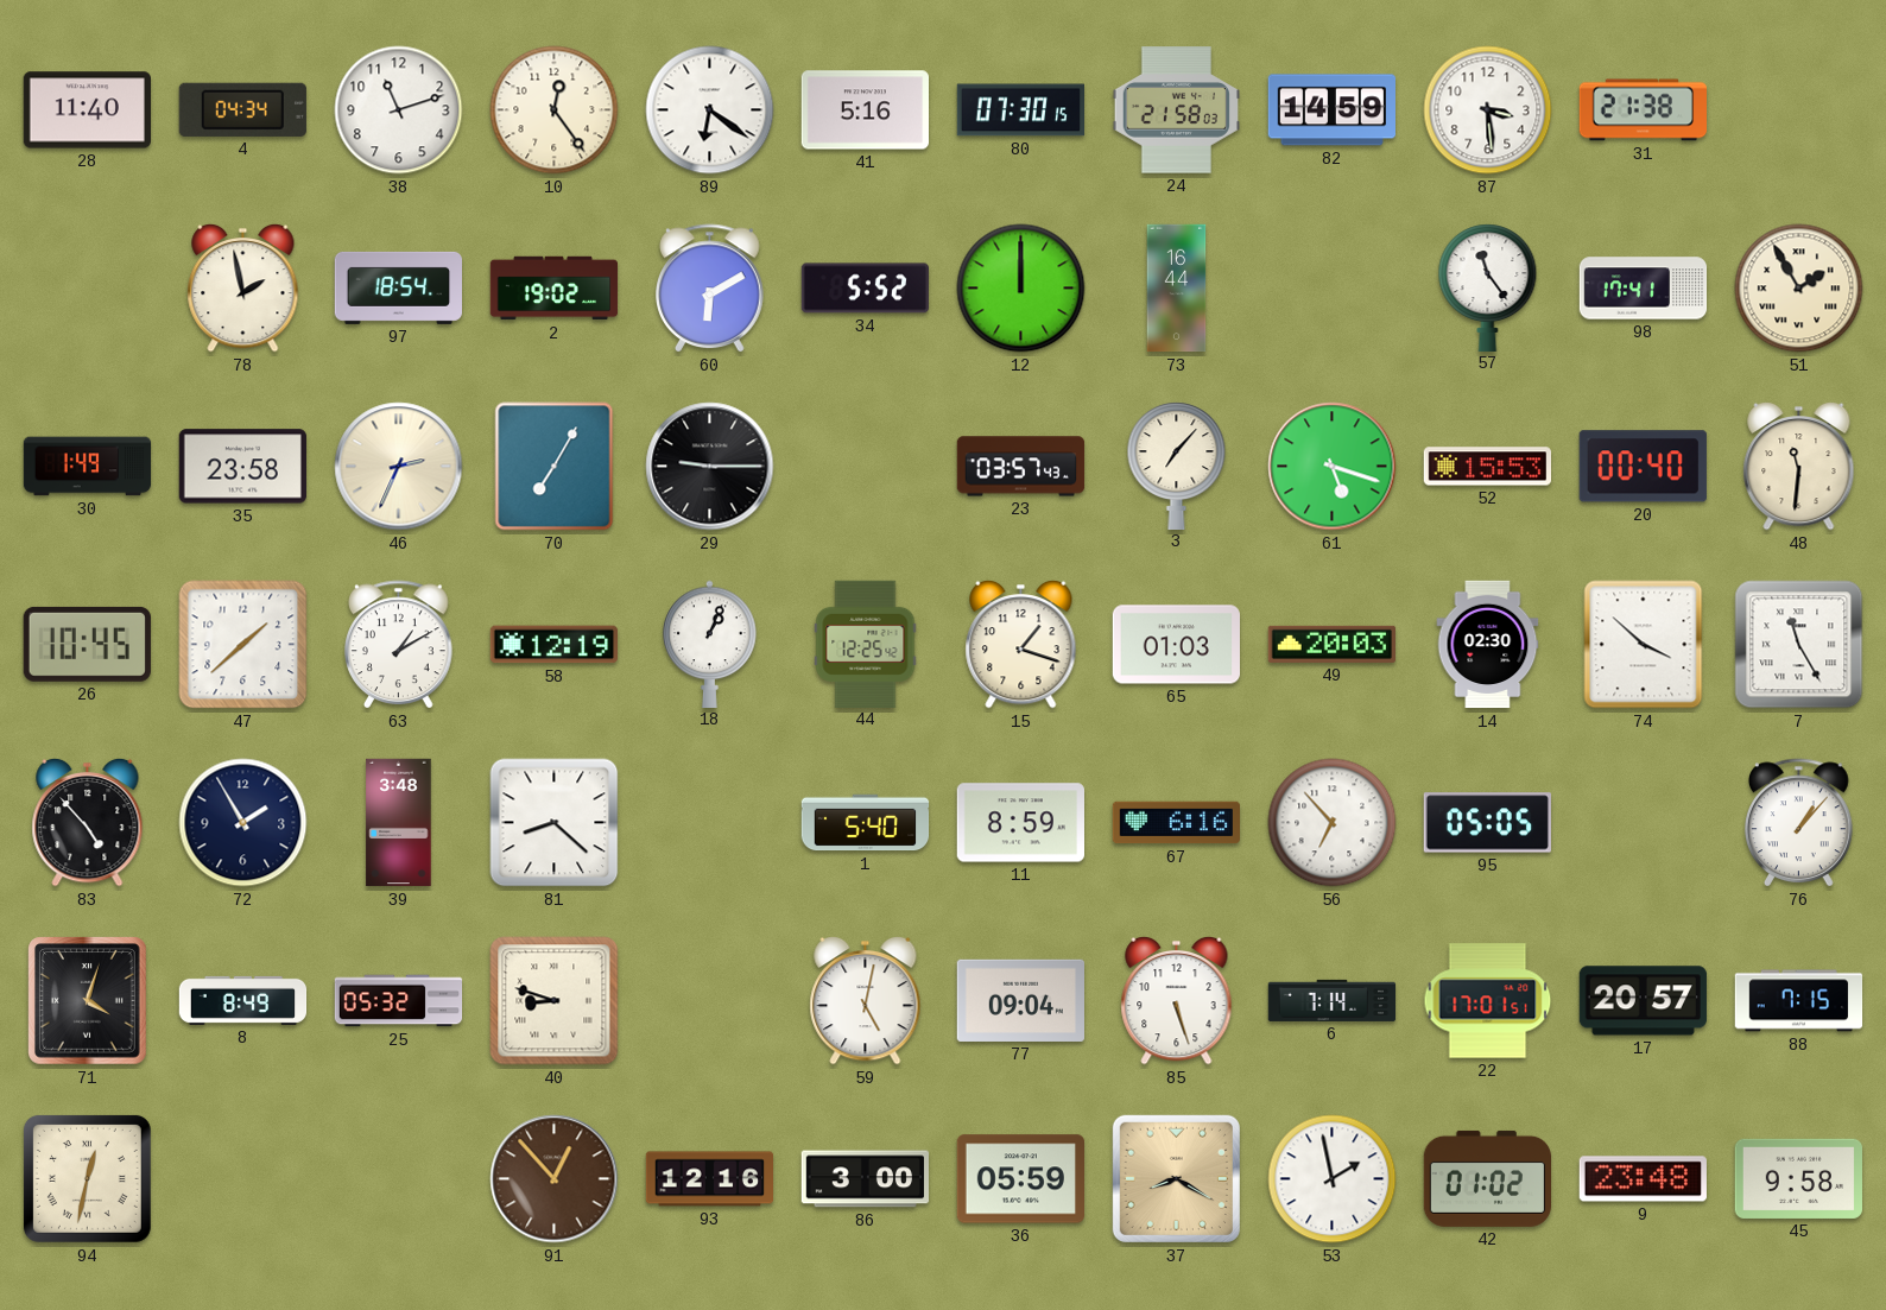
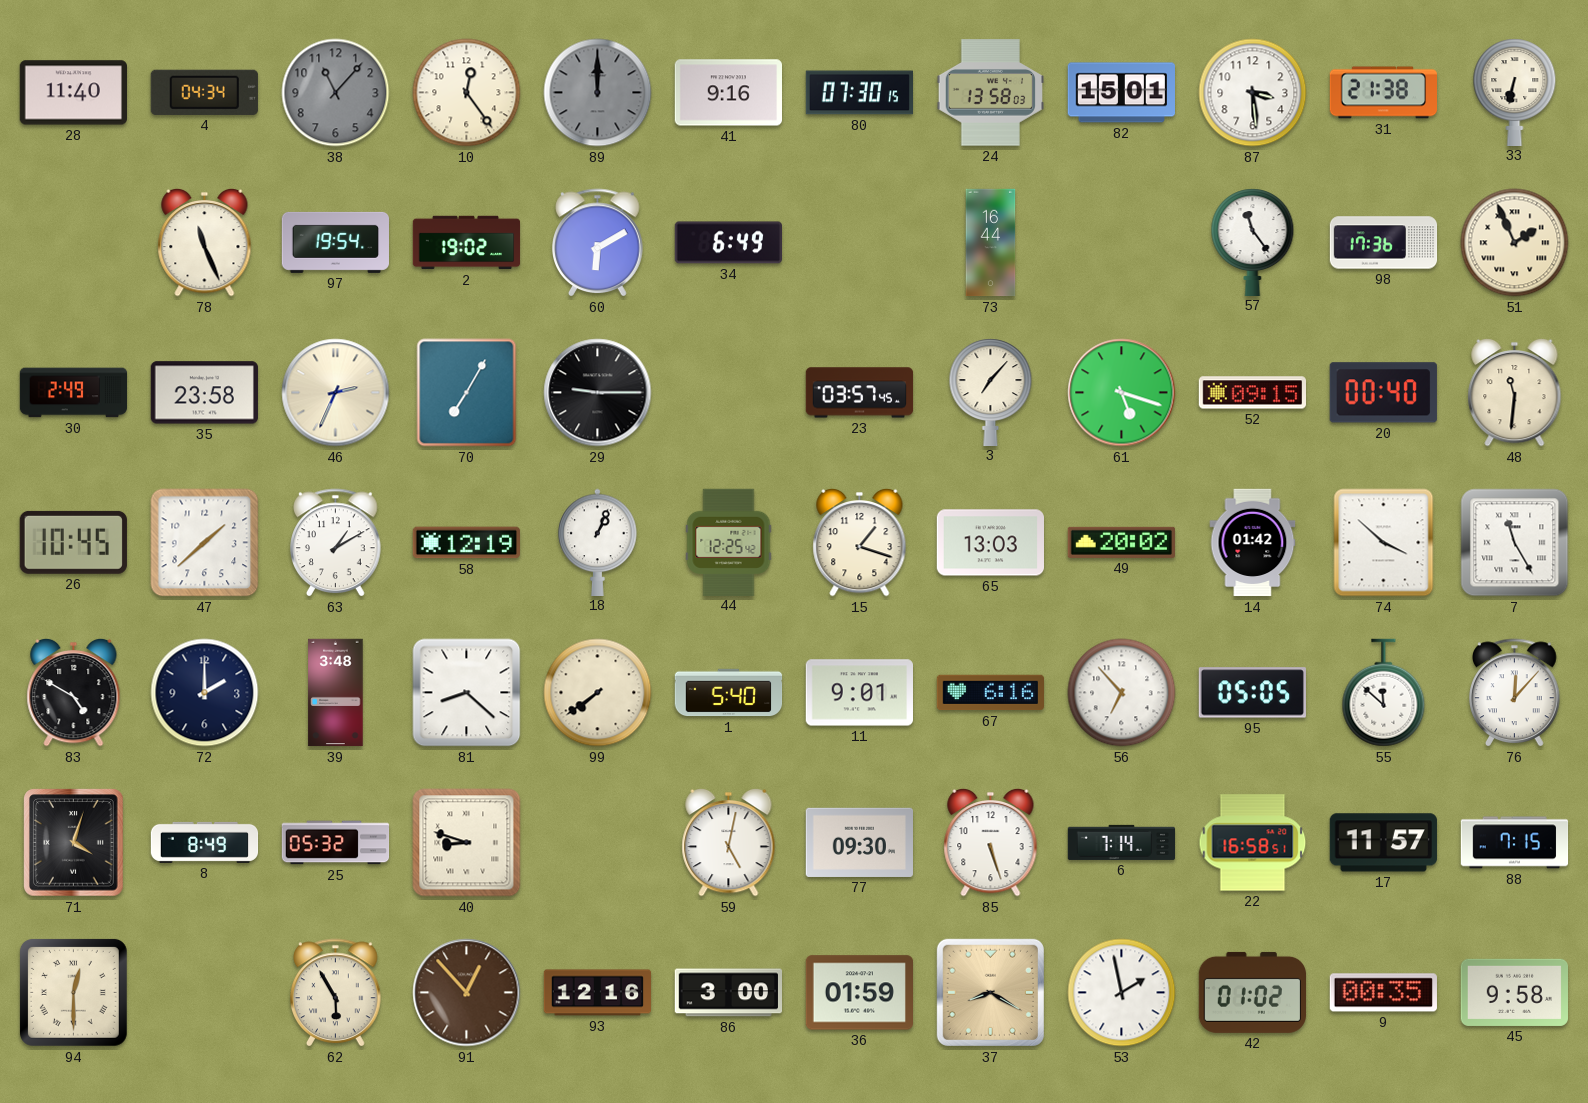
38: 11:12 -> 11:07
38 dial: white -> grey
89: 6:21 -> 12:00
89 dial: white -> grey
41: 5:16 -> 9:16
24: 21:58 -> 13:58
82: 14:59 -> 15:01
33: none -> 6:32
78: 1:58 -> 11:26
97: 18:54 -> 19:54
34: 5:52 -> 6:49
12: 12:00 -> none
98: 17:41 -> 17:36
51: 1:55 -> 1:56
30: 1:49 -> 2:49
23: 03:57:43 -> 03:57:45
52: 15:53 -> 09:15
65: 01:03 -> 13:03
49: 20:03 -> 20:02
14: 02:30 -> 01:42
83: 4:53 -> 4:50
72: 1:55 -> 2:00
99: none -> 7:39
11: 8:59 -> 9:01
55: none -> 11:52
76: 1:07 -> 12:07
77: 09:04 -> 09:30
22: 17:01 -> 16:58
17: 20:57 -> 11:57
94: 12:32 -> 12:30
62: none -> 5:55
36: 05:59 -> 01:59
9: 23:48 -> 00:35
